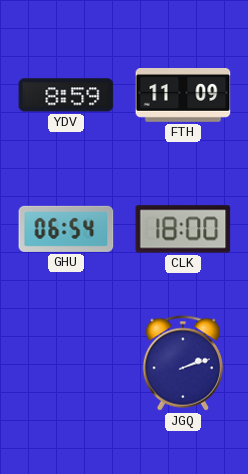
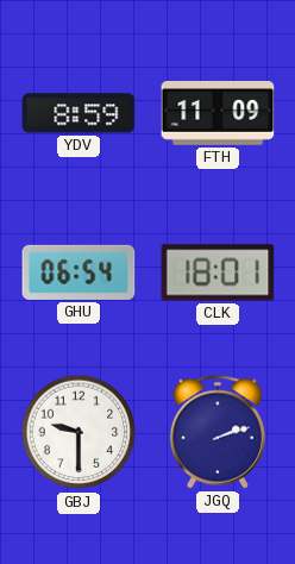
CLK: 18:00 -> 18:01
GBJ: none -> 9:30
